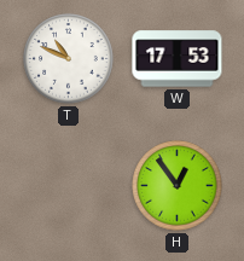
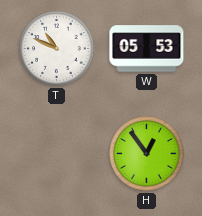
W: 17:53 -> 05:53
